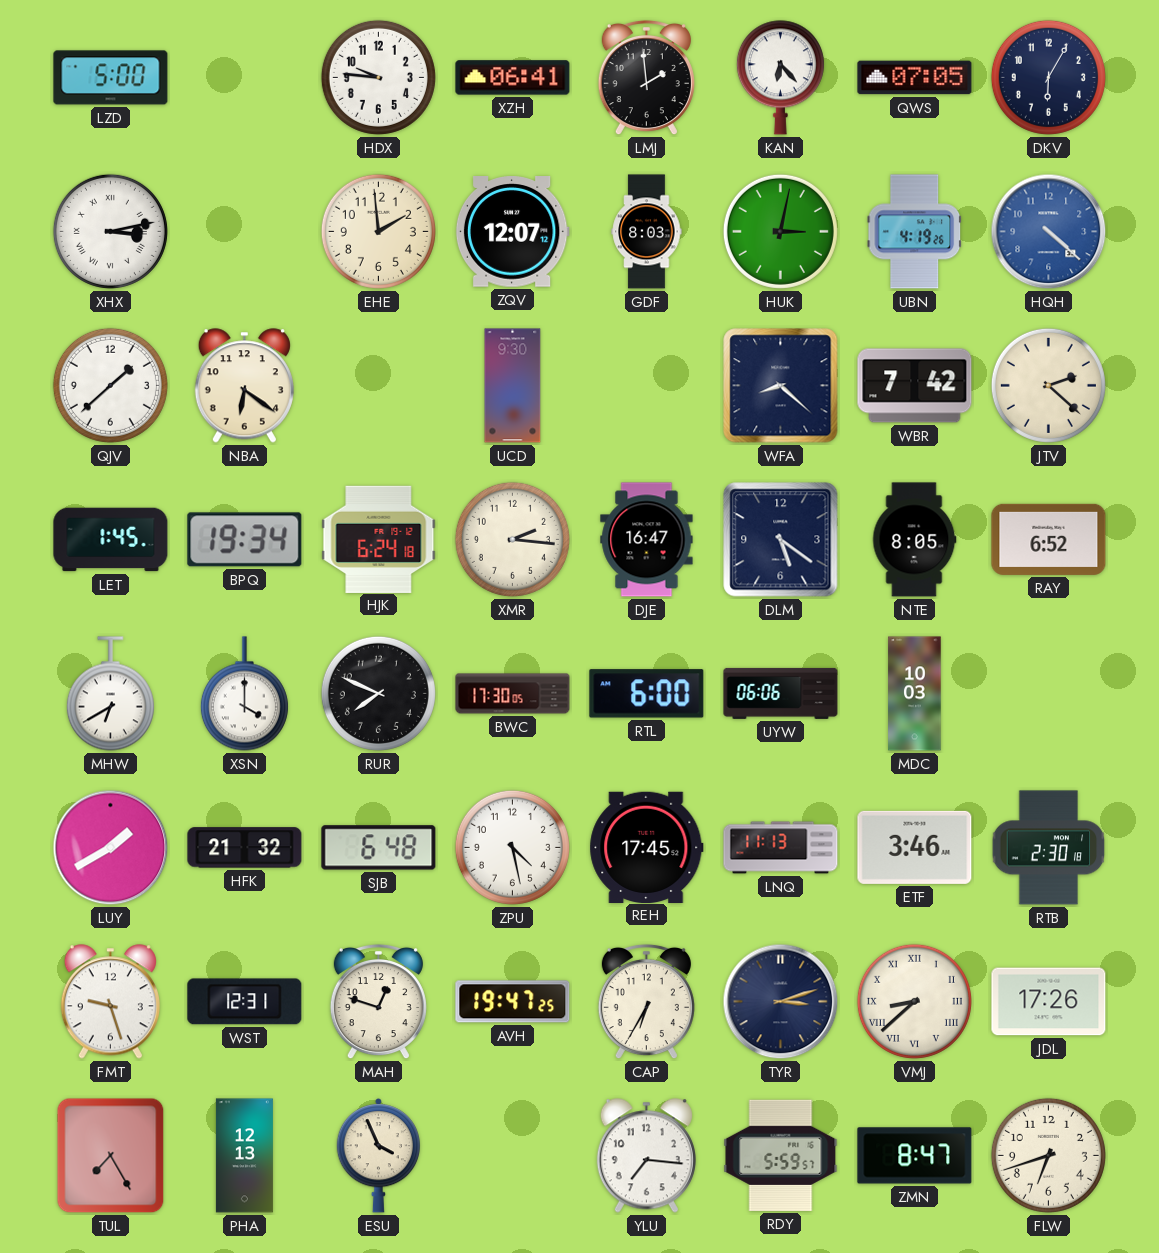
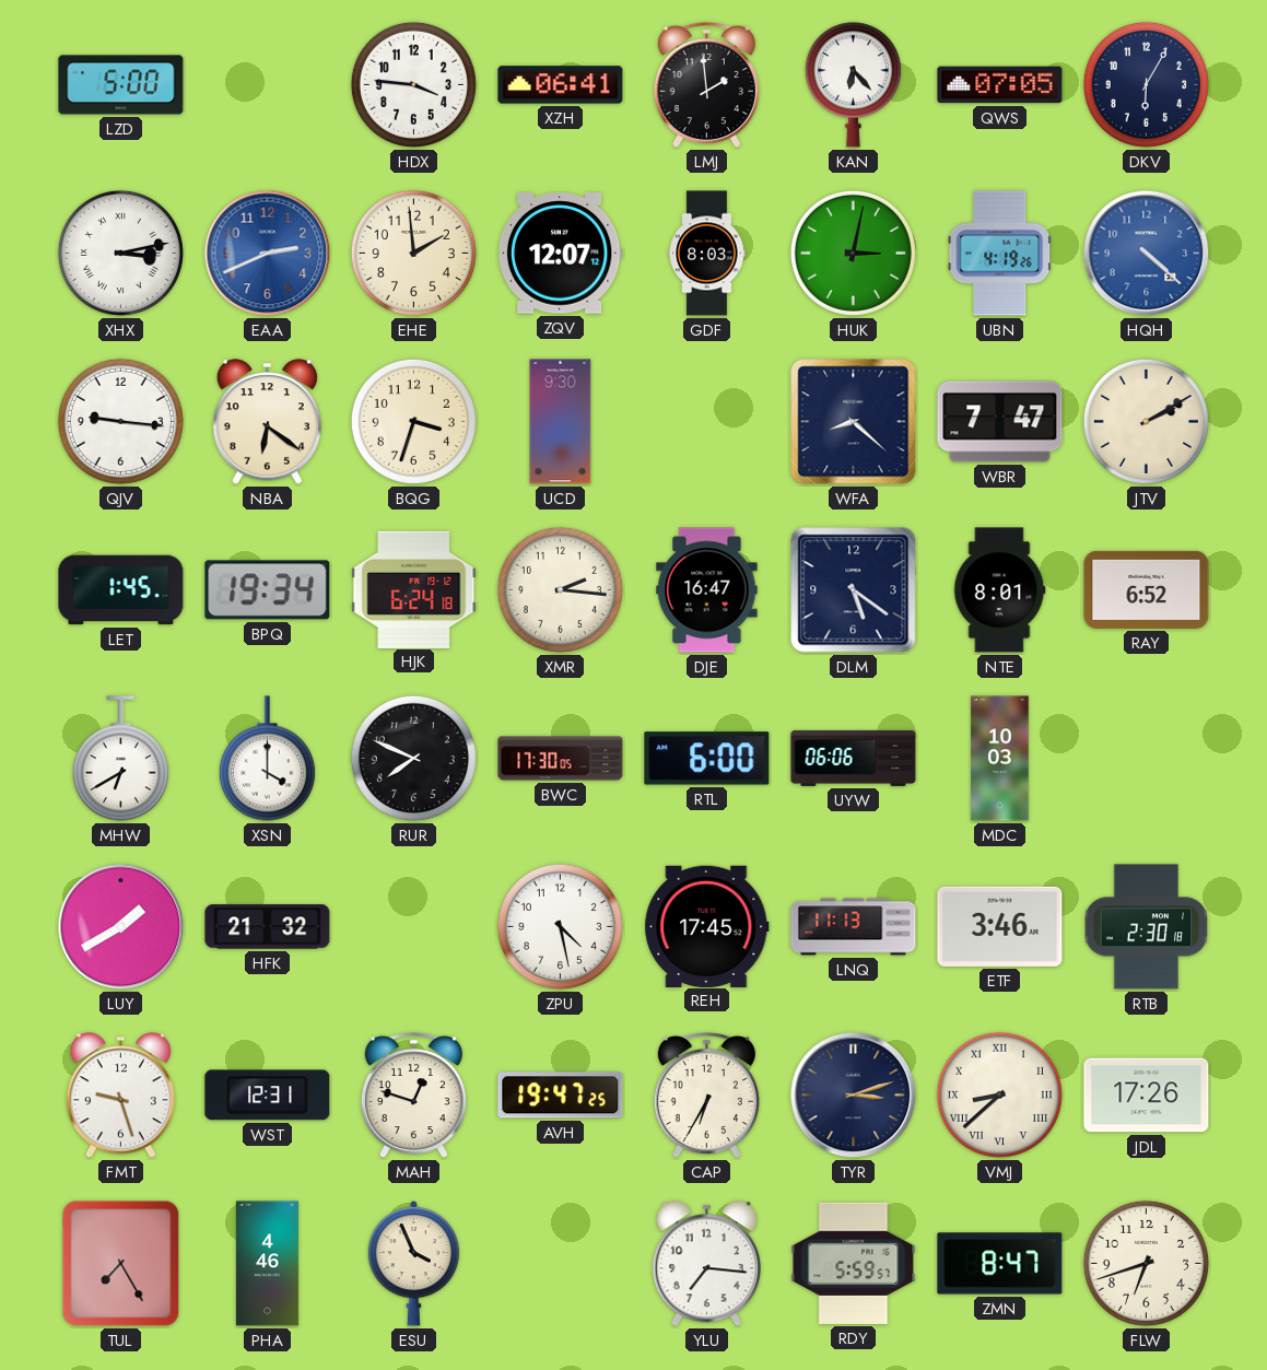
HDX: 9:46 -> 3:46
EAA: none -> 2:41
QJV: 1:38 -> 9:16
BQG: none -> 3:33
WBR: 7:42 -> 7:47
JTV: 2:22 -> 2:10
NTE: 8:05 -> 8:01
SJB: 6:48 -> none
PHA: 12:13 -> 4:46
